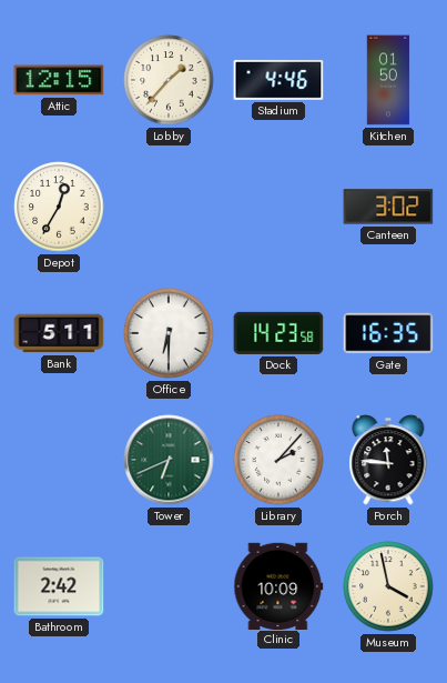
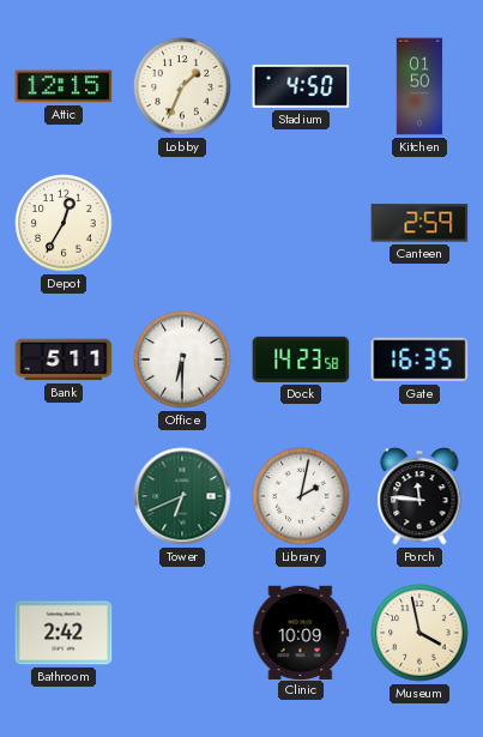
Lobby: 1:37 -> 1:34
Stadium: 4:46 -> 4:50
Canteen: 3:02 -> 2:59
Library: 2:07 -> 2:02
